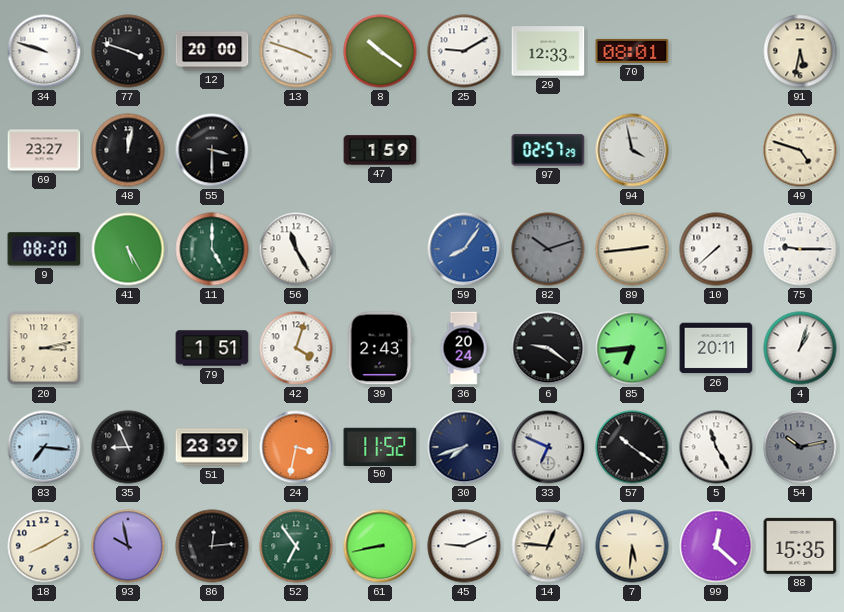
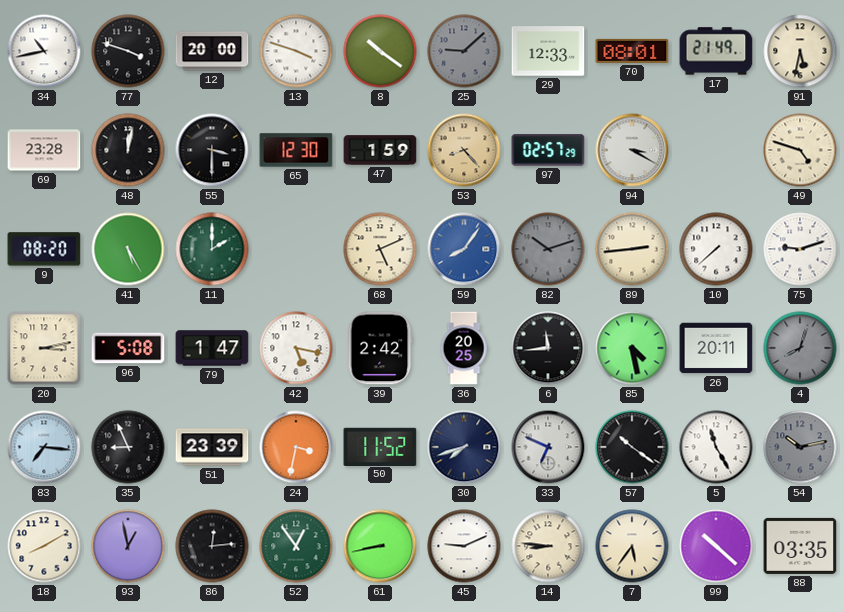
34: 9:48 -> 10:43
25: 9:10 -> 9:08
25 dial: white -> grey
17: none -> 21:49
69: 23:27 -> 23:28
65: none -> 12:30
53: none -> 8:23
94: 3:58 -> 3:20
11: 5:00 -> 2:00
56: 11:25 -> none
68: none -> 5:11
75: 9:15 -> 9:12
96: none -> 5:08
79: 1:51 -> 1:47
42: 4:03 -> 5:17
39: 2:43 -> 2:42
36: 20:24 -> 20:25
6: 9:21 -> 11:44
85: 6:44 -> 4:28
4: 1:03 -> 8:03
4 dial: white -> grey
93: 9:58 -> 12:58
52: 6:54 -> 12:54
14: 12:46 -> 8:46
7: 5:31 -> 5:36
99: 12:22 -> 10:22
88: 15:35 -> 03:35
